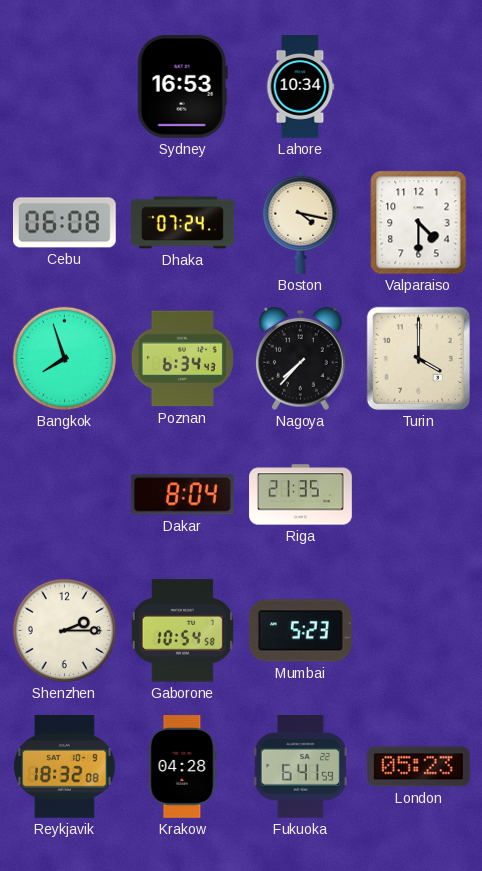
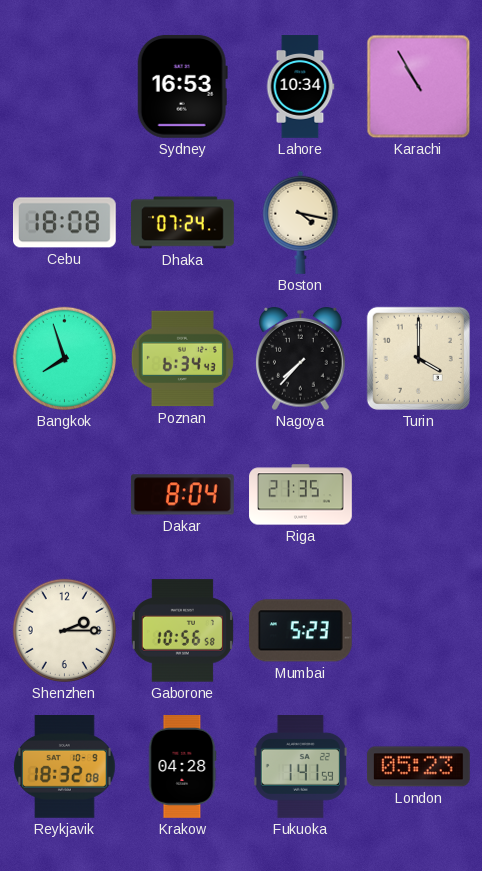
Karachi: none -> 10:55
Cebu: 06:08 -> 18:08
Valparaiso: 4:30 -> none
Gaborone: 10:54 -> 10:56
Fukuoka: 6:41 -> 1:41
